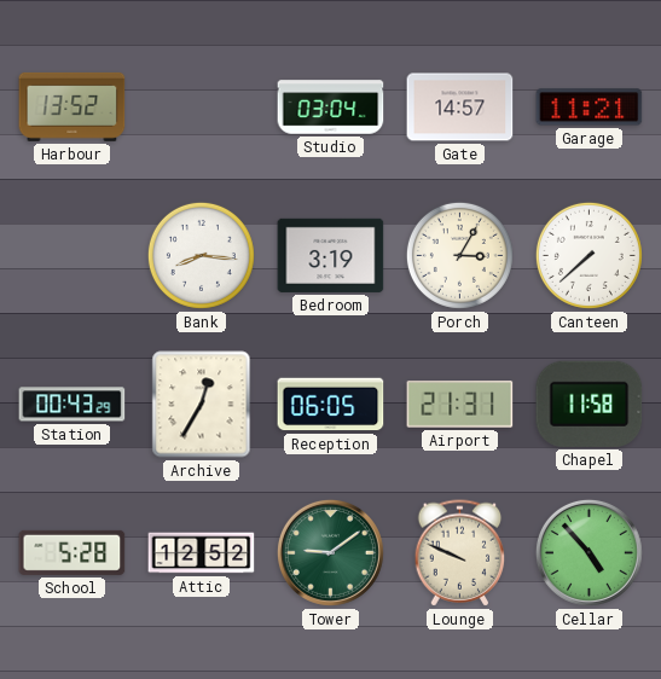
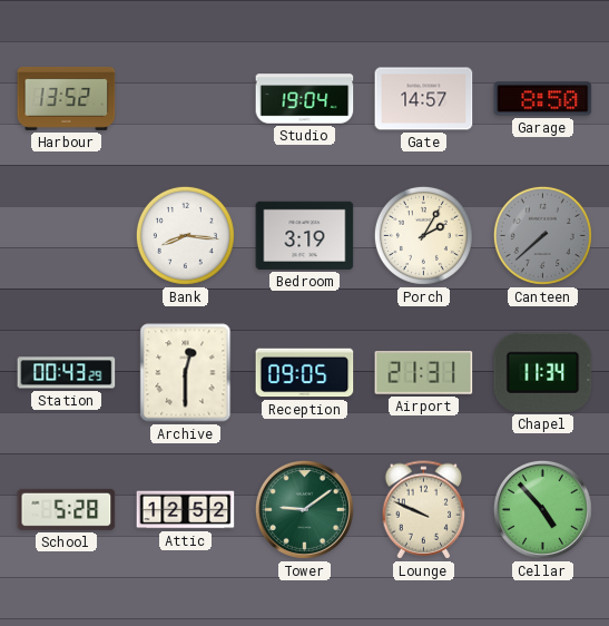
Studio: 03:04 -> 19:04
Garage: 11:21 -> 8:50
Porch: 3:05 -> 2:05
Canteen dial: white -> grey
Archive: 12:35 -> 12:30
Reception: 06:05 -> 09:05
Chapel: 11:58 -> 11:34
